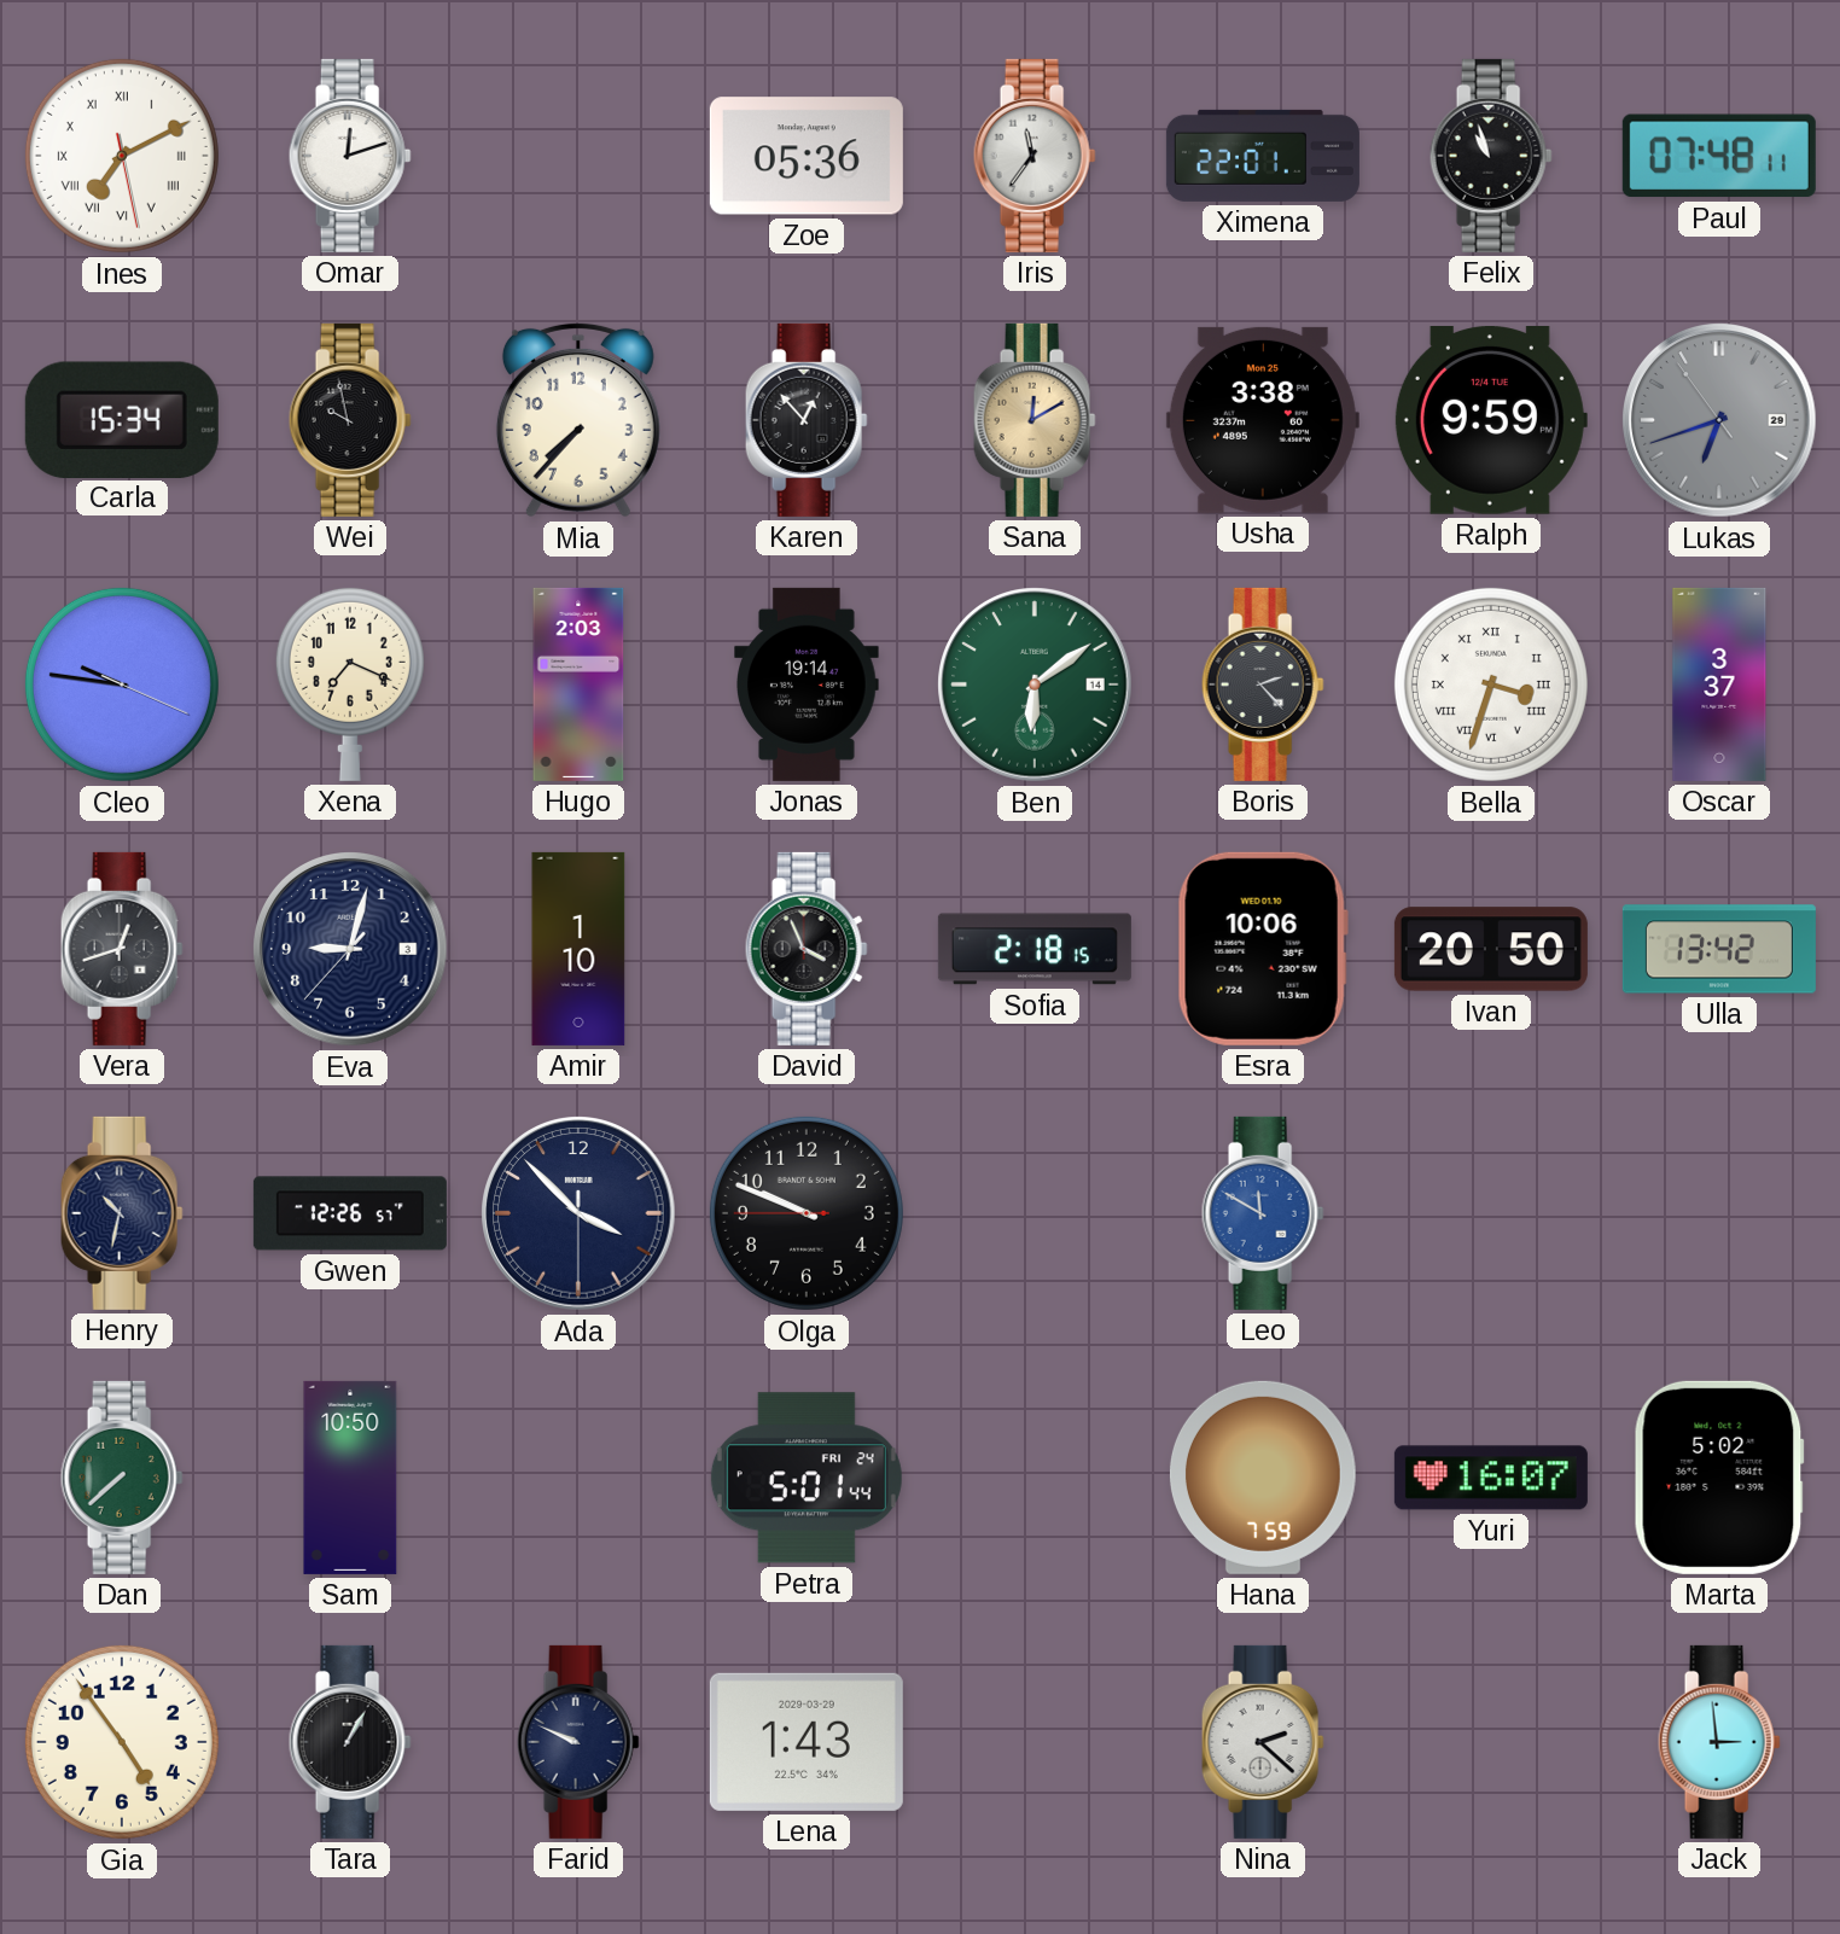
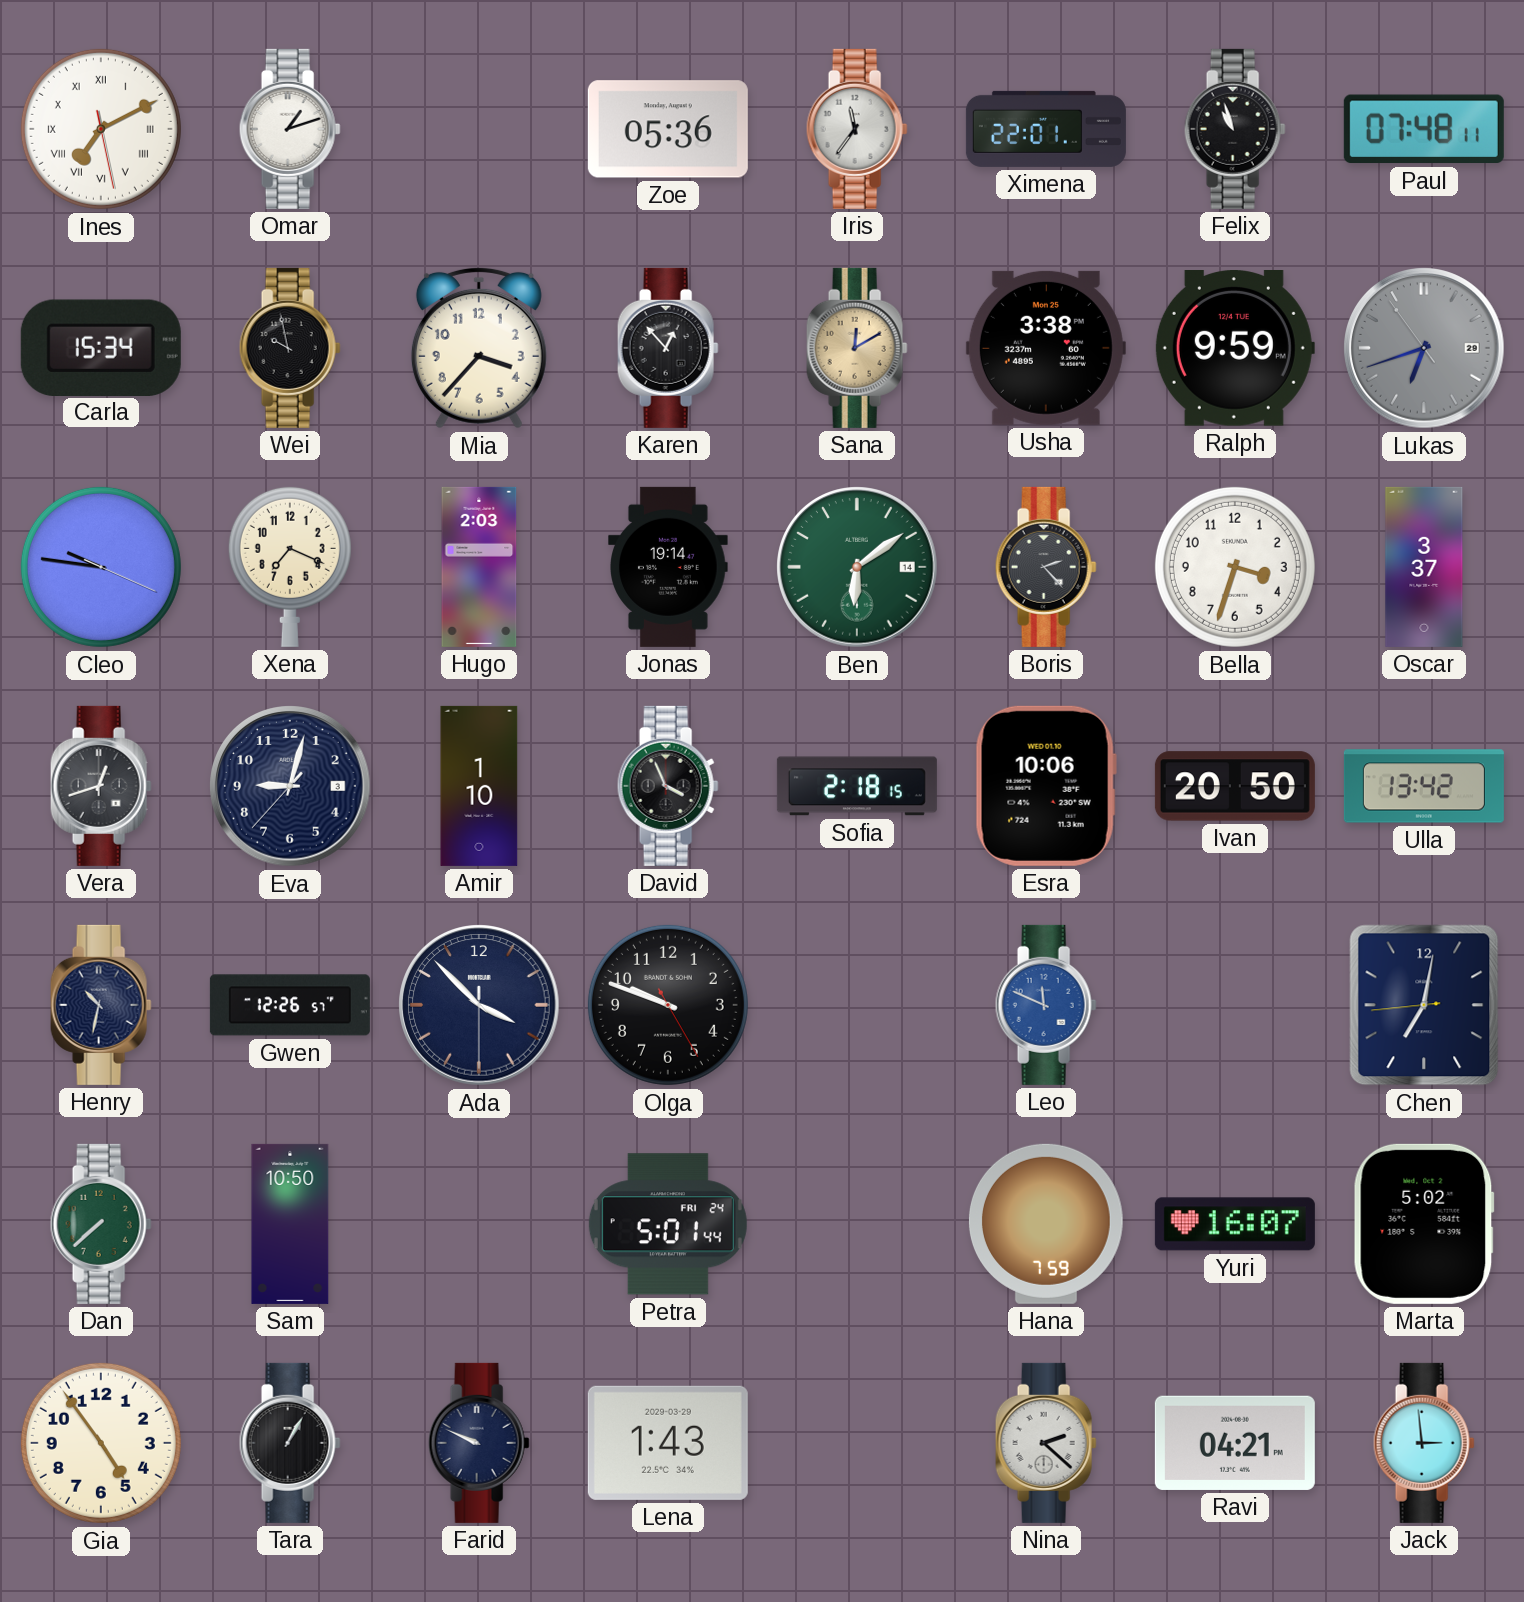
Omar: 12:12 -> 1:12
Mia: 7:37 -> 3:37
Bella numerals: Roman -> Arabic
Olga: 9:48:45 -> 9:48:25
Leo: 11:50 -> 11:49
Chen: none -> 7:01
Ravi: none -> 04:21
